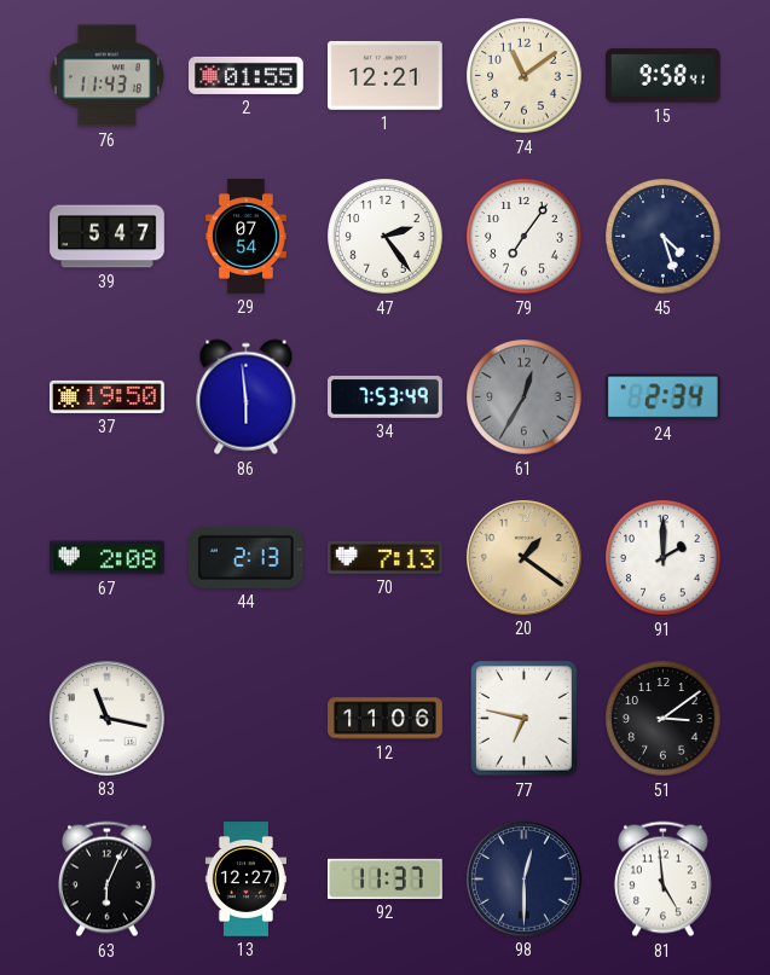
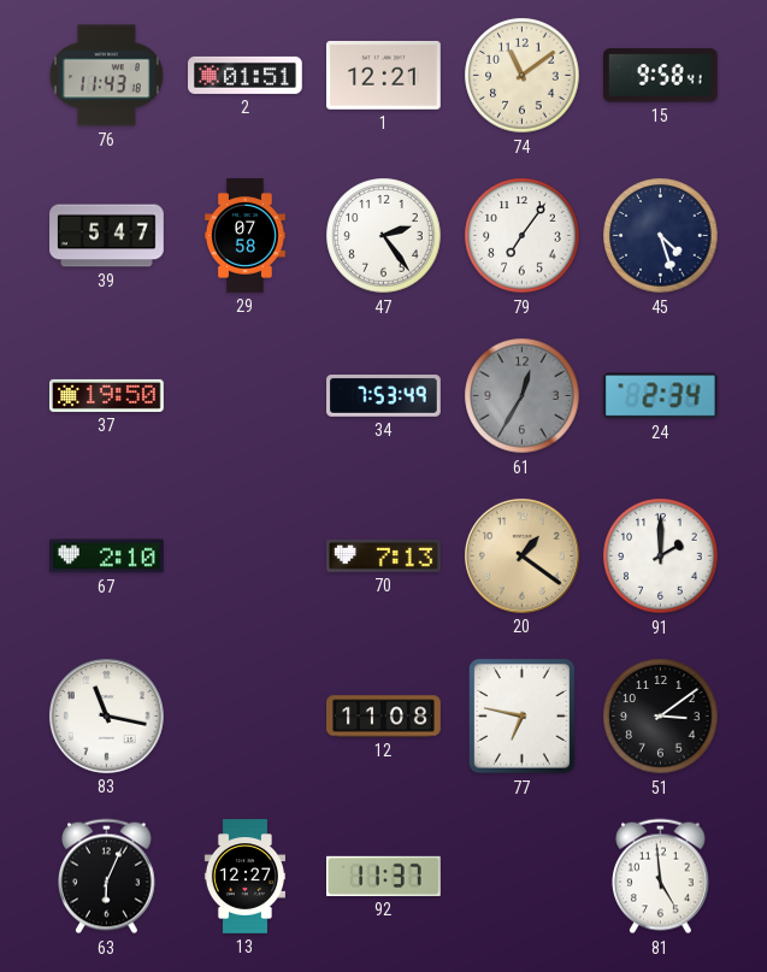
2: 01:55 -> 01:51
29: 07:54 -> 07:58
86: 5:59 -> none
67: 2:08 -> 2:10
44: 2:13 -> none
12: 11:06 -> 11:08
98: 12:30 -> none
